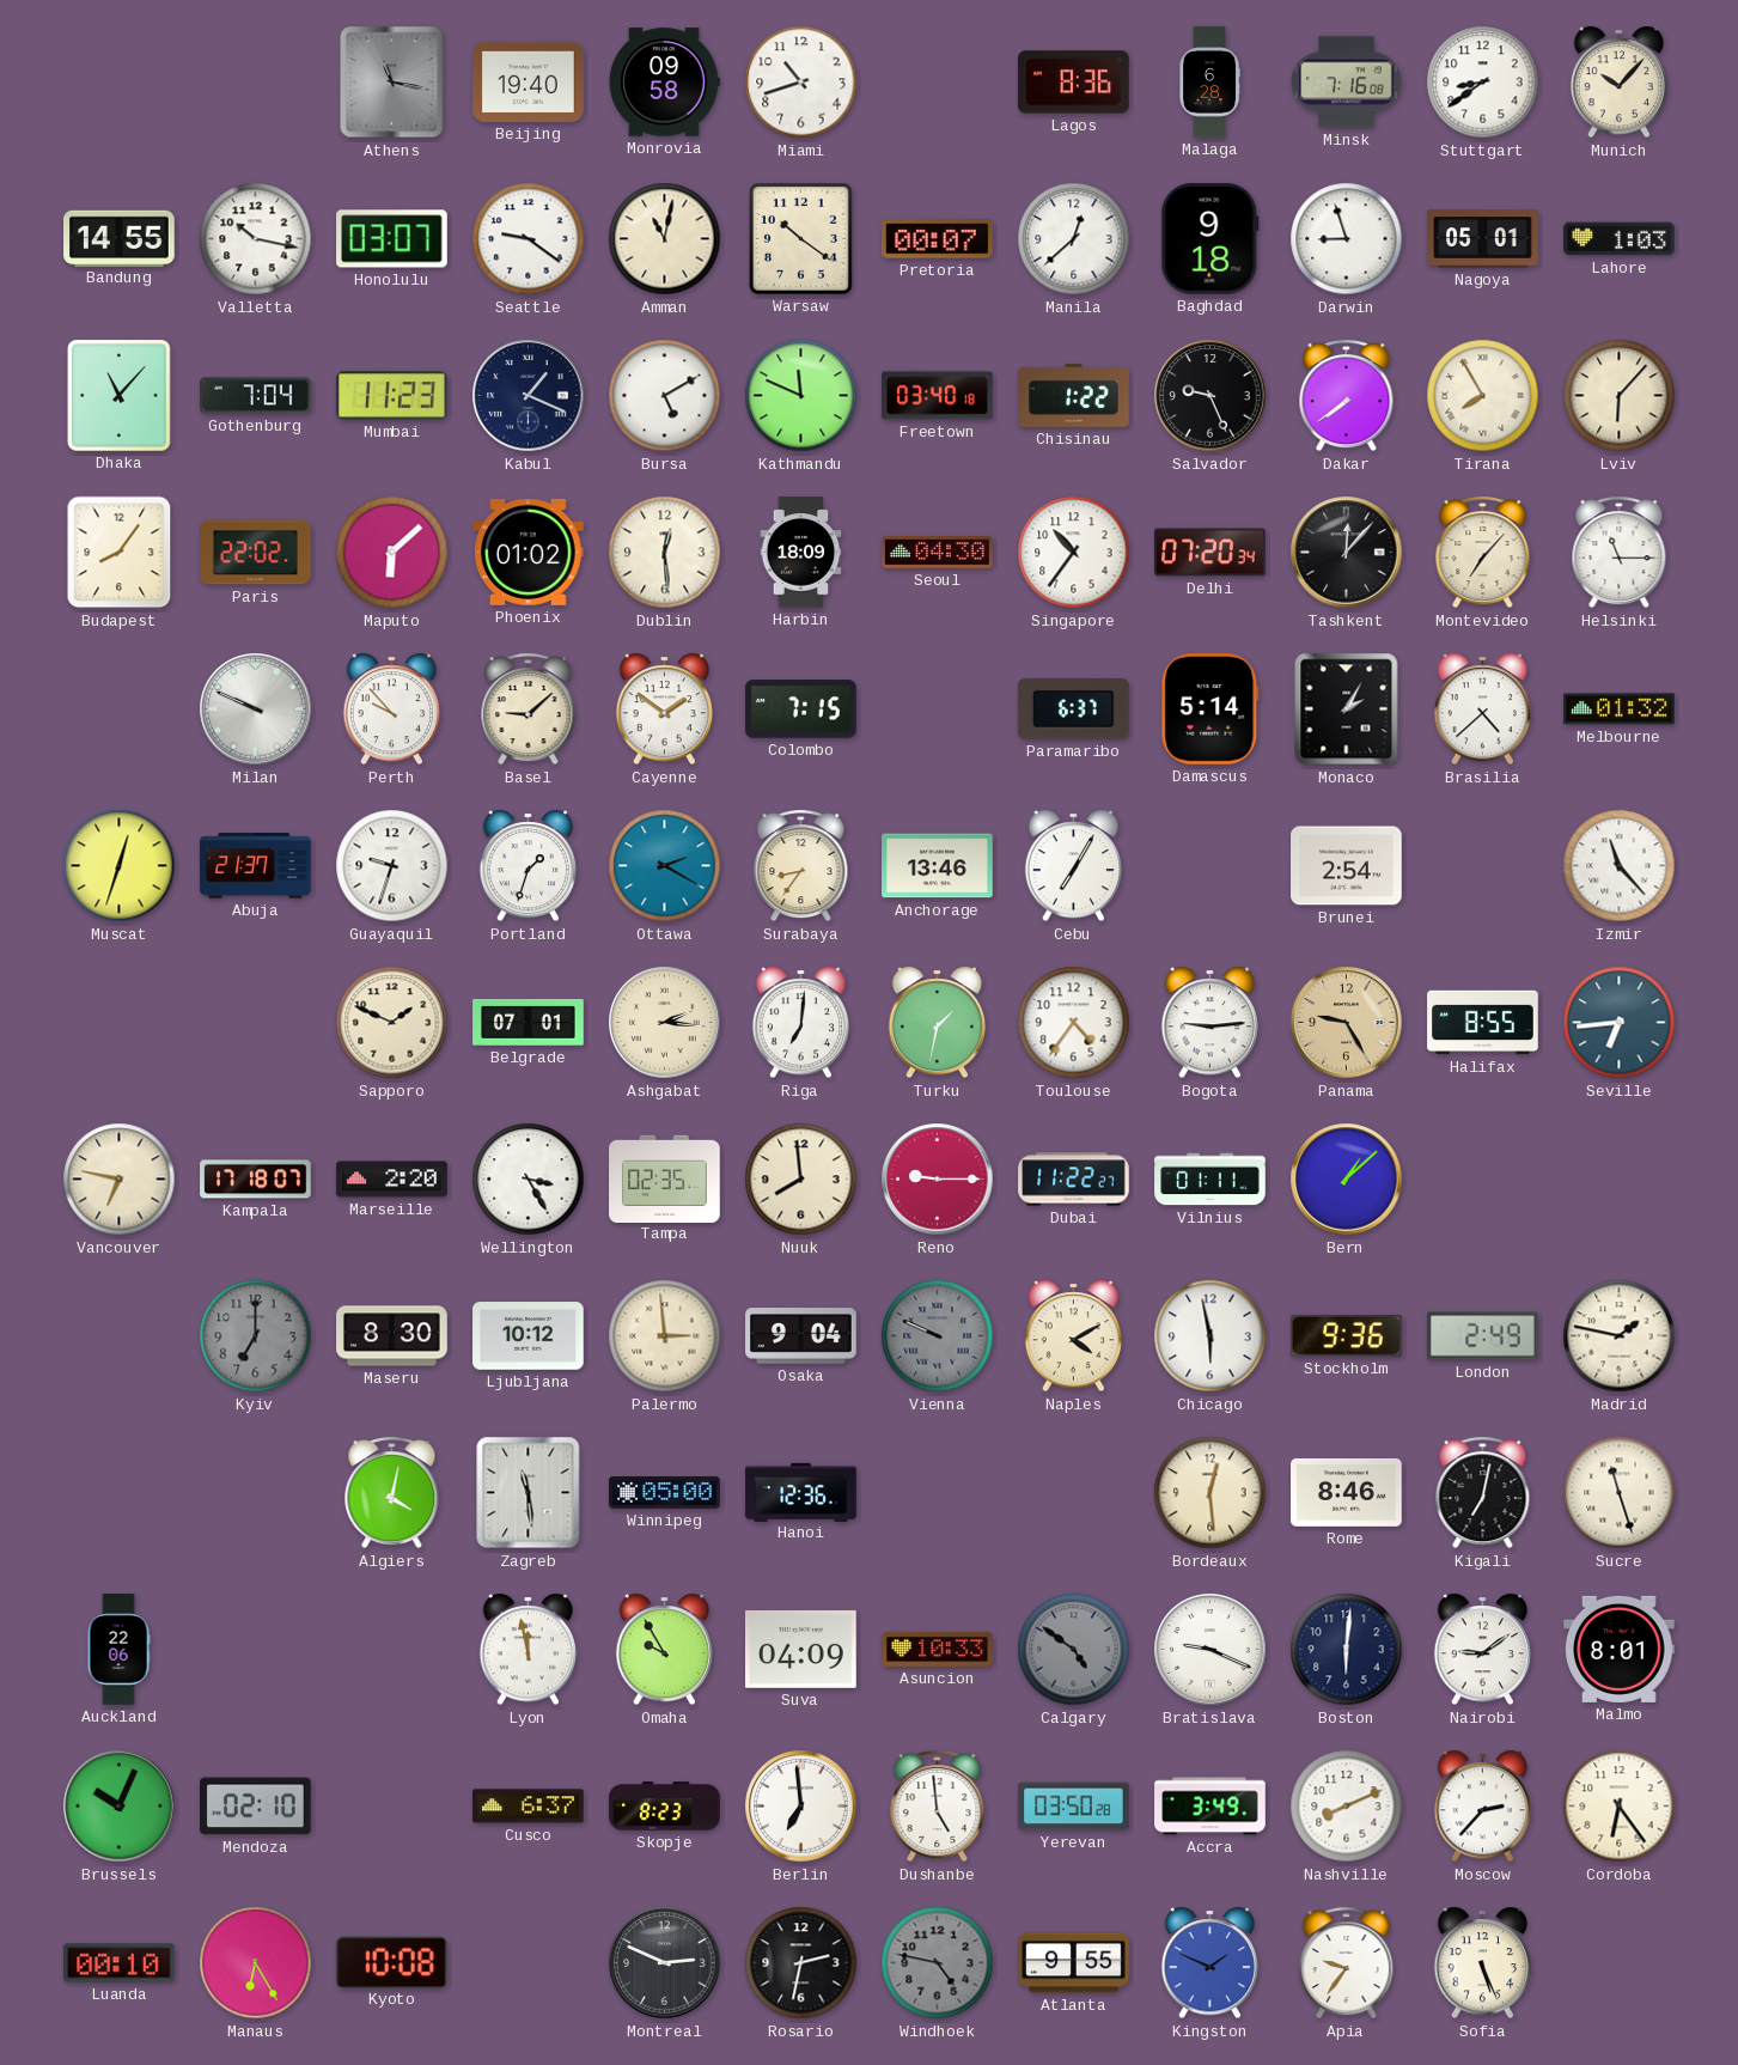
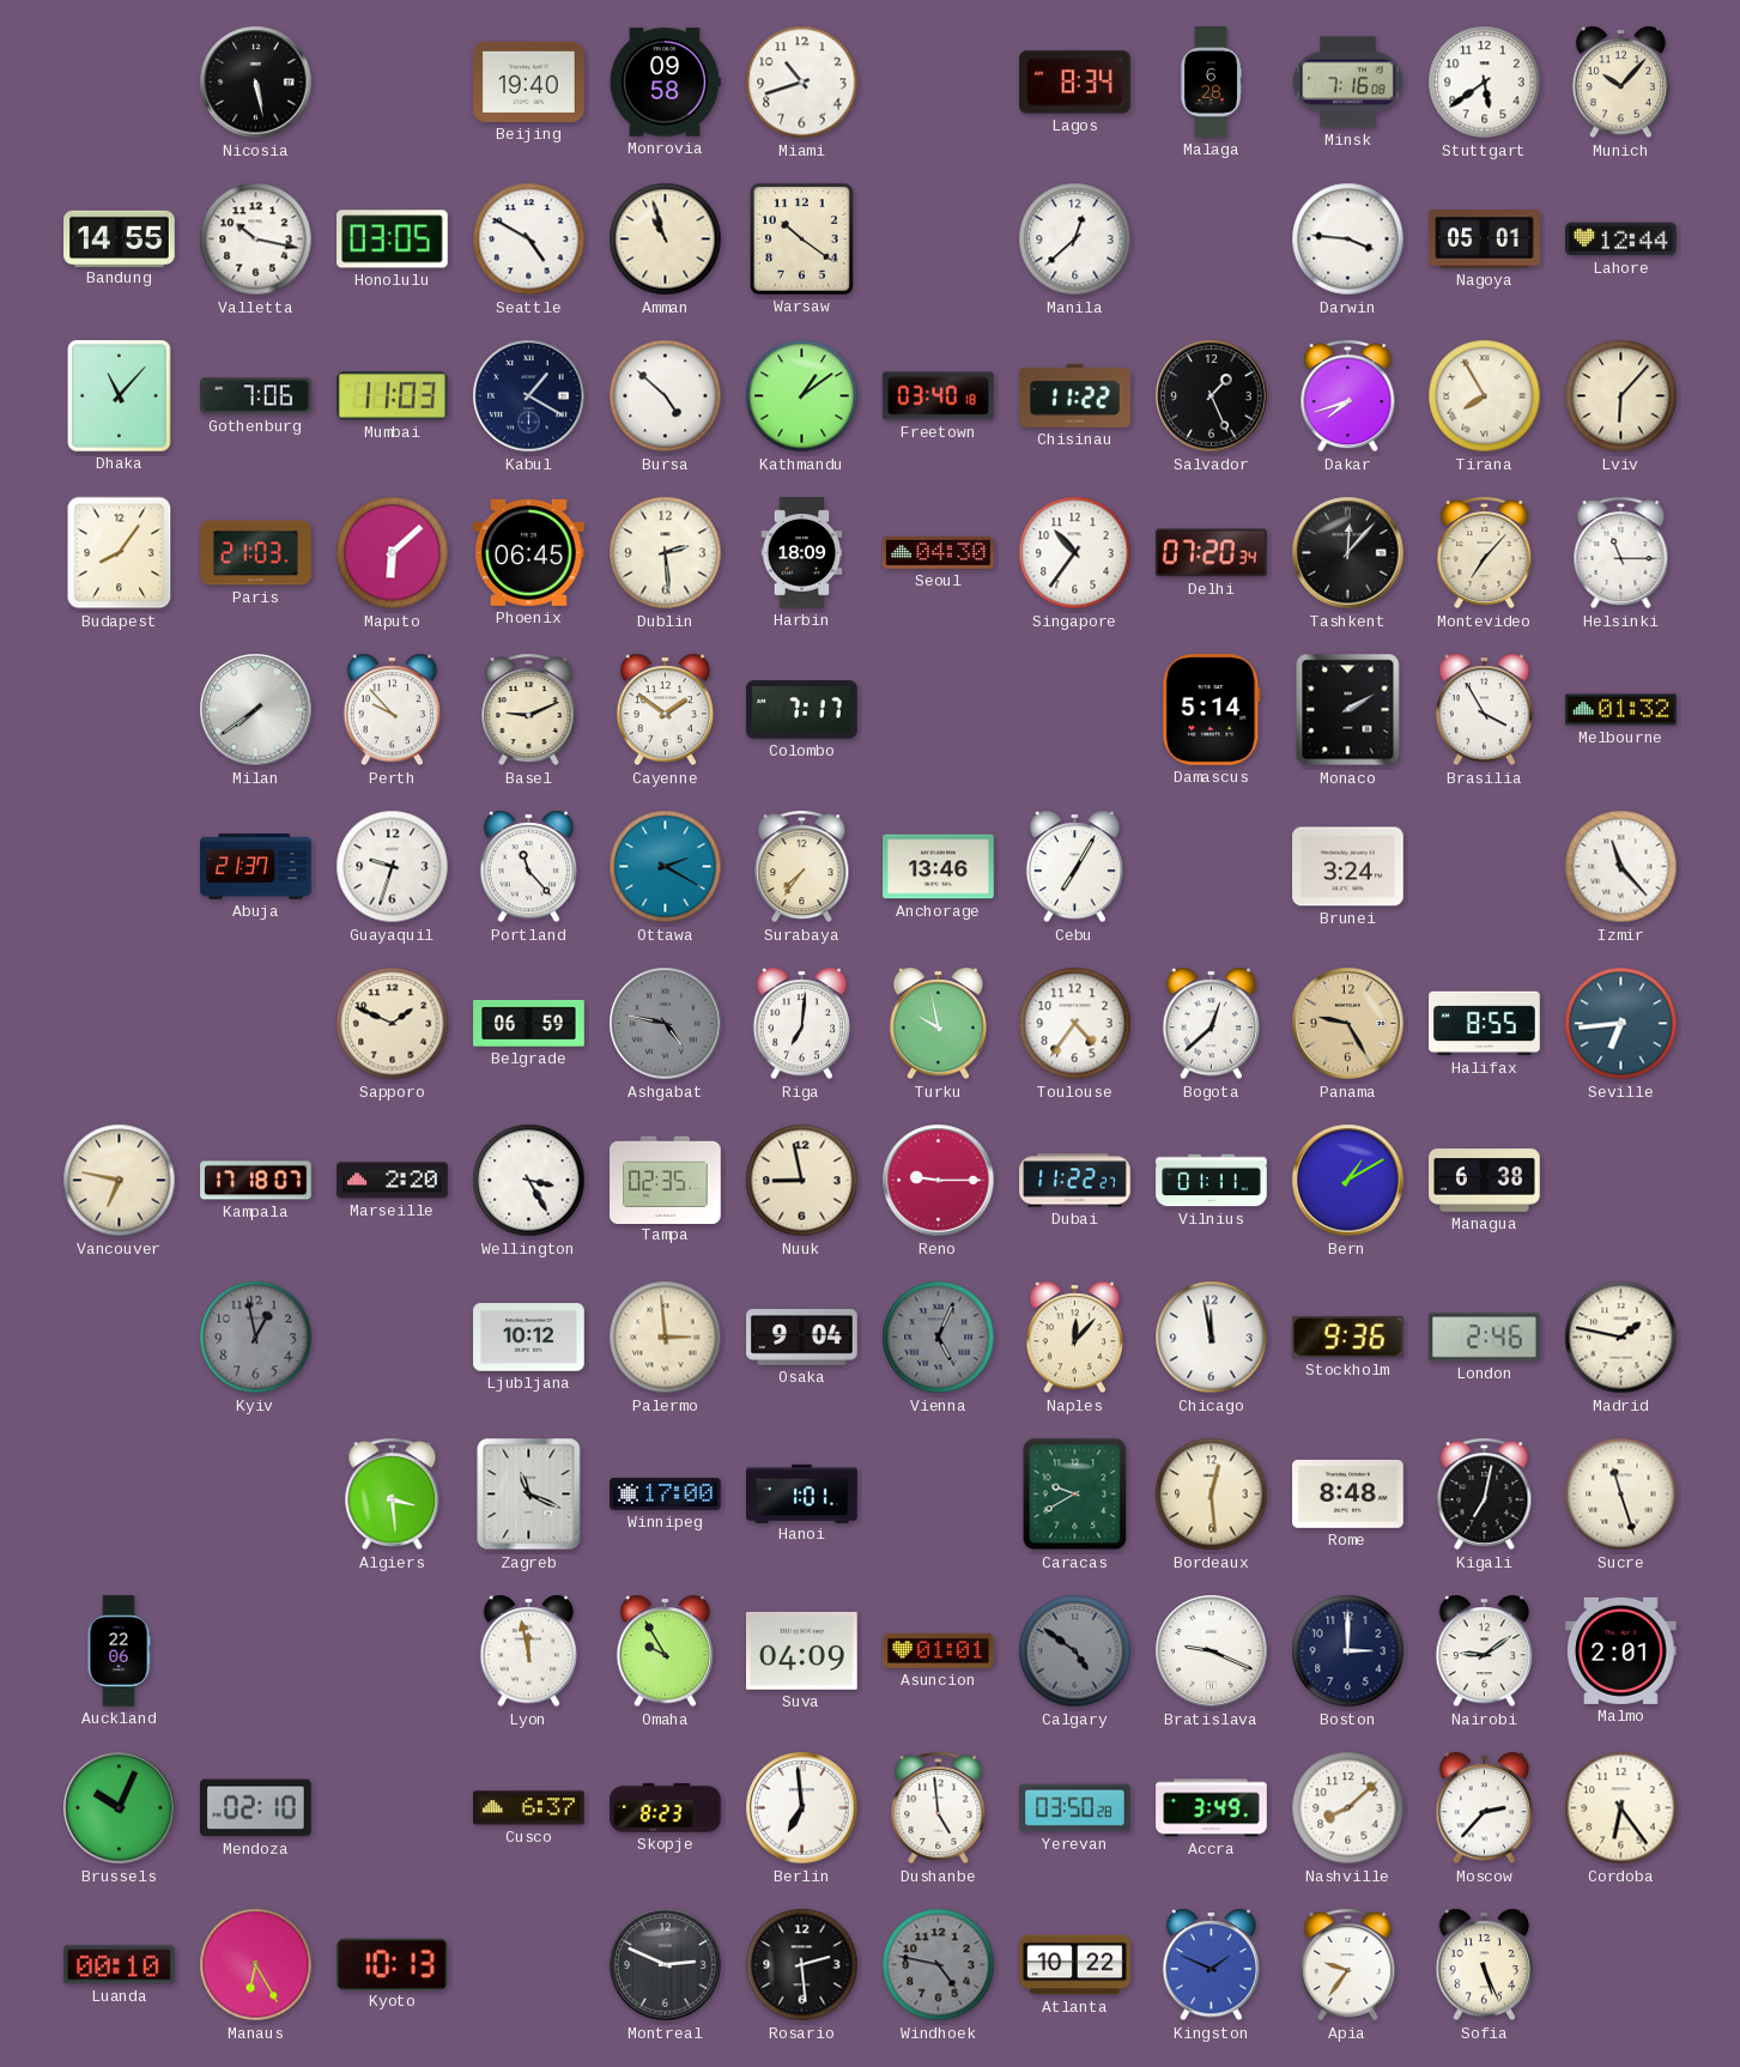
Nicosia: none -> 5:28
Athens: 11:17 -> none
Lagos: 8:36 -> 8:34
Stuttgart: 8:39 -> 5:39
Honolulu: 03:07 -> 03:05
Seattle: 9:21 -> 4:50
Amman: 11:02 -> 10:57
Pretoria: 00:07 -> none
Baghdad: 9:18 -> none
Darwin: 8:57 -> 3:46
Lahore: 1:03 -> 12:44
Gothenburg: 7:04 -> 7:06
Mumbai: 11:23 -> 11:03
Kabul: 1:19 -> 1:20
Bursa: 5:10 -> 4:52
Kathmandu: 11:49 -> 1:09
Chisinau: 1:22 -> 11:22
Salvador: 9:26 -> 1:26
Dakar: 7:39 -> 7:42
Paris: 22:02 -> 21:03
Phoenix: 01:02 -> 06:45
Dublin: 12:29 -> 2:29
Milan: 9:49 -> 7:39
Basel: 9:08 -> 9:11
Colombo: 7:15 -> 7:17
Paramaribo: 6:37 -> none
Monaco: 2:05 -> 2:10
Brasilia: 4:38 -> 3:55
Muscat: 12:33 -> none
Portland: 1:33 -> 11:23
Surabaya: 8:36 -> 7:36
Brunei: 2:54 -> 3:24
Belgrade: 07:01 -> 06:59
Ashgabat: 2:16 -> 4:47
Ashgabat dial: cream -> grey
Turku: 1:32 -> 9:58
Bogota: 9:14 -> 12:38
Nuuk: 7:59 -> 8:58
Bern: 1:08 -> 1:10
Managua: none -> 6:38
Kyiv: 7:00 -> 12:58
Maseru: 8:30 -> none
Vienna: 9:49 -> 5:04
Naples: 4:10 -> 12:07
Chicago: 5:58 -> 11:58
London: 2:49 -> 2:46
Algiers: 4:02 -> 3:29
Zagreb: 11:29 -> 11:19
Winnipeg: 05:00 -> 17:00
Hanoi: 12:36 -> 1:01
Caracas: none -> 9:40
Rome: 8:46 -> 8:48
Asuncion: 10:33 -> 01:01
Boston: 6:01 -> 3:00
Malmo: 8:01 -> 2:01
Nashville: 8:11 -> 8:08
Kyoto: 10:08 -> 10:13
Rosario: 2:32 -> 2:29
Atlanta: 9:55 -> 10:22
